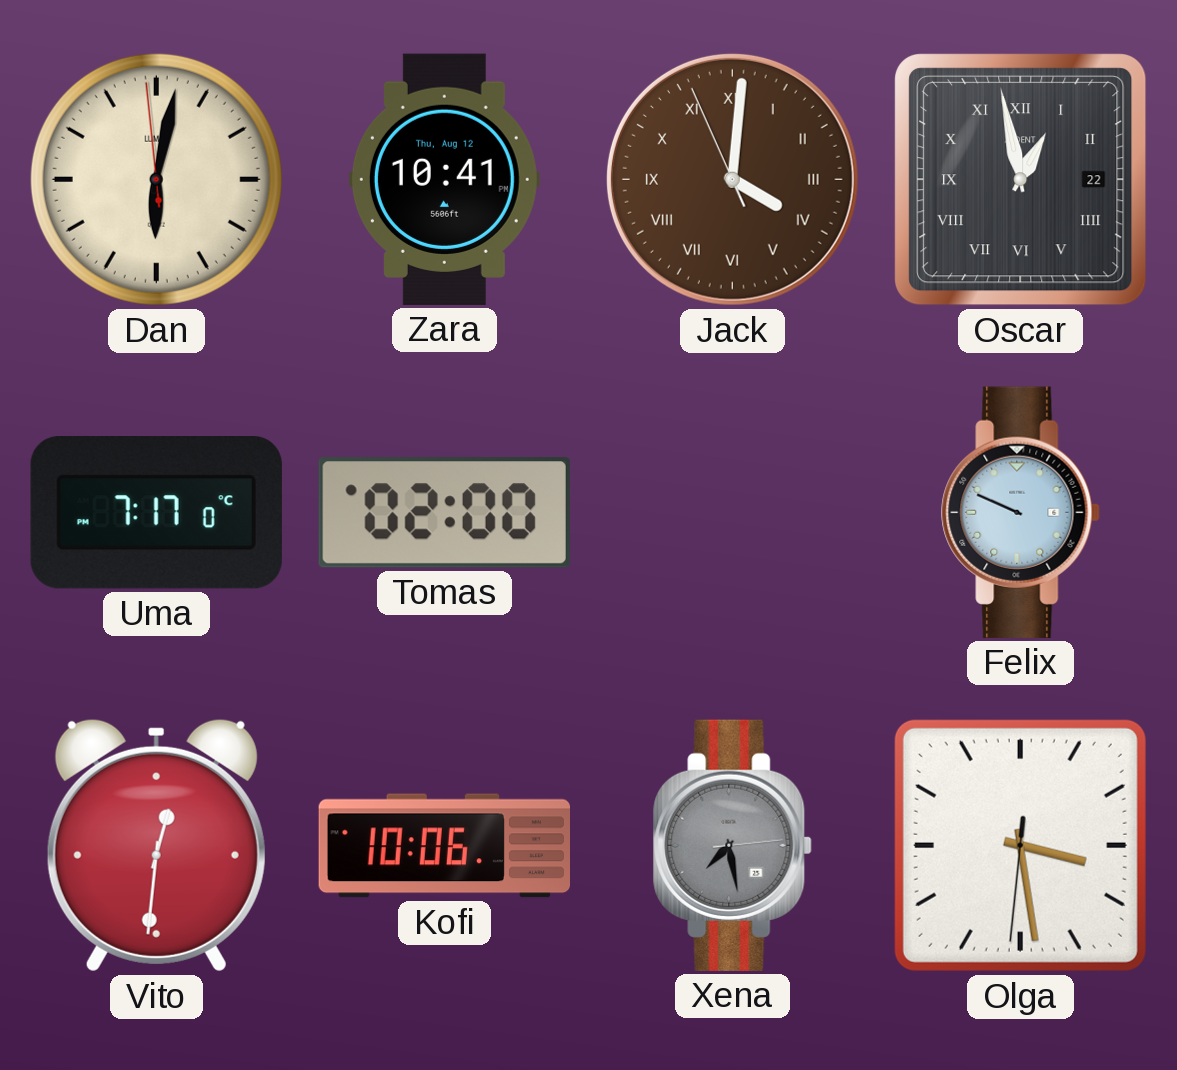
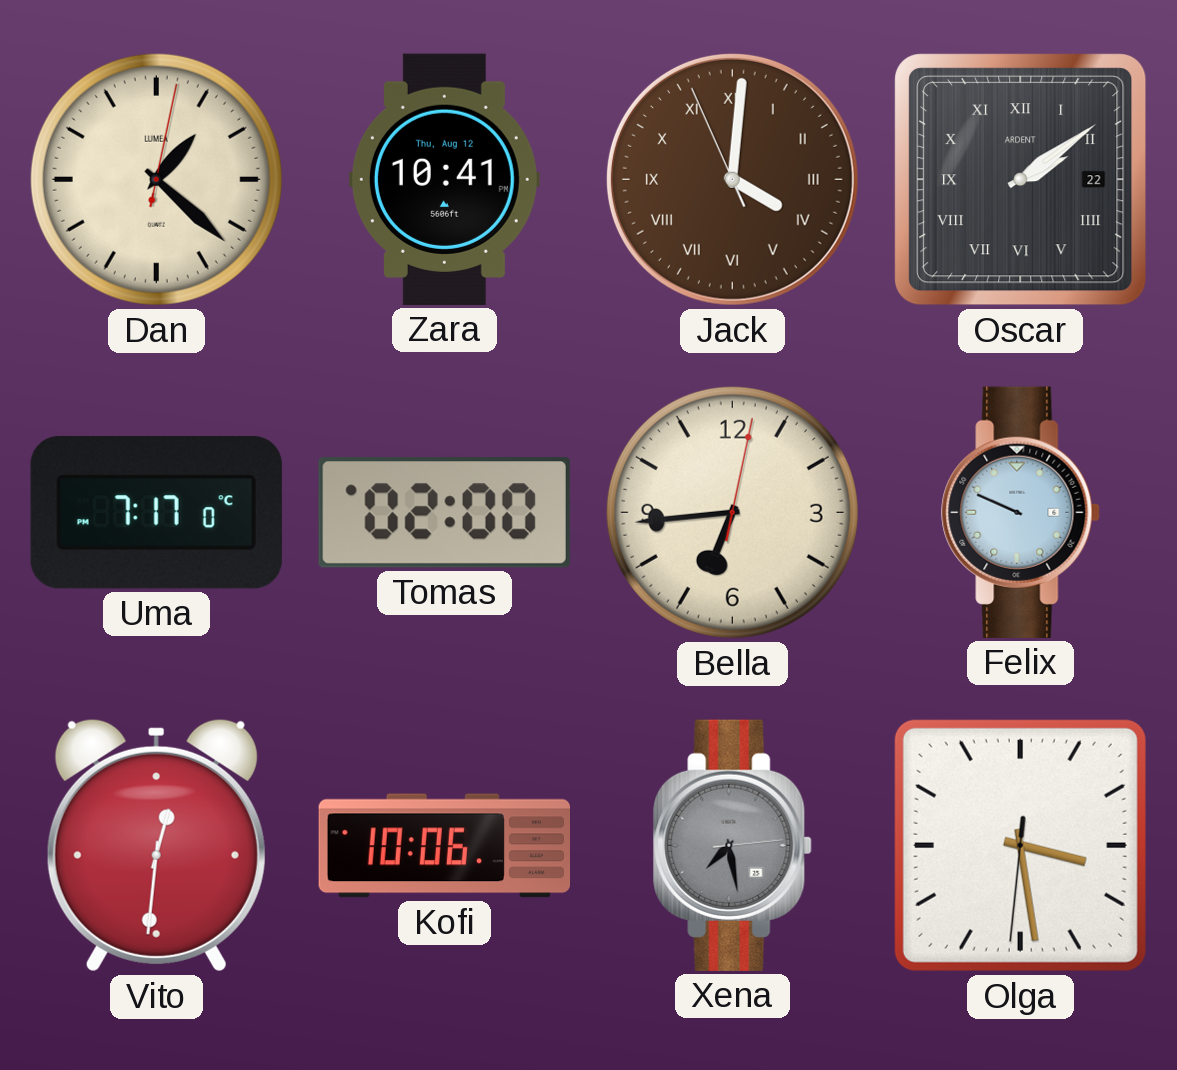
Dan: 6:01 -> 1:22
Oscar: 12:58 -> 2:09
Bella: none -> 6:44
